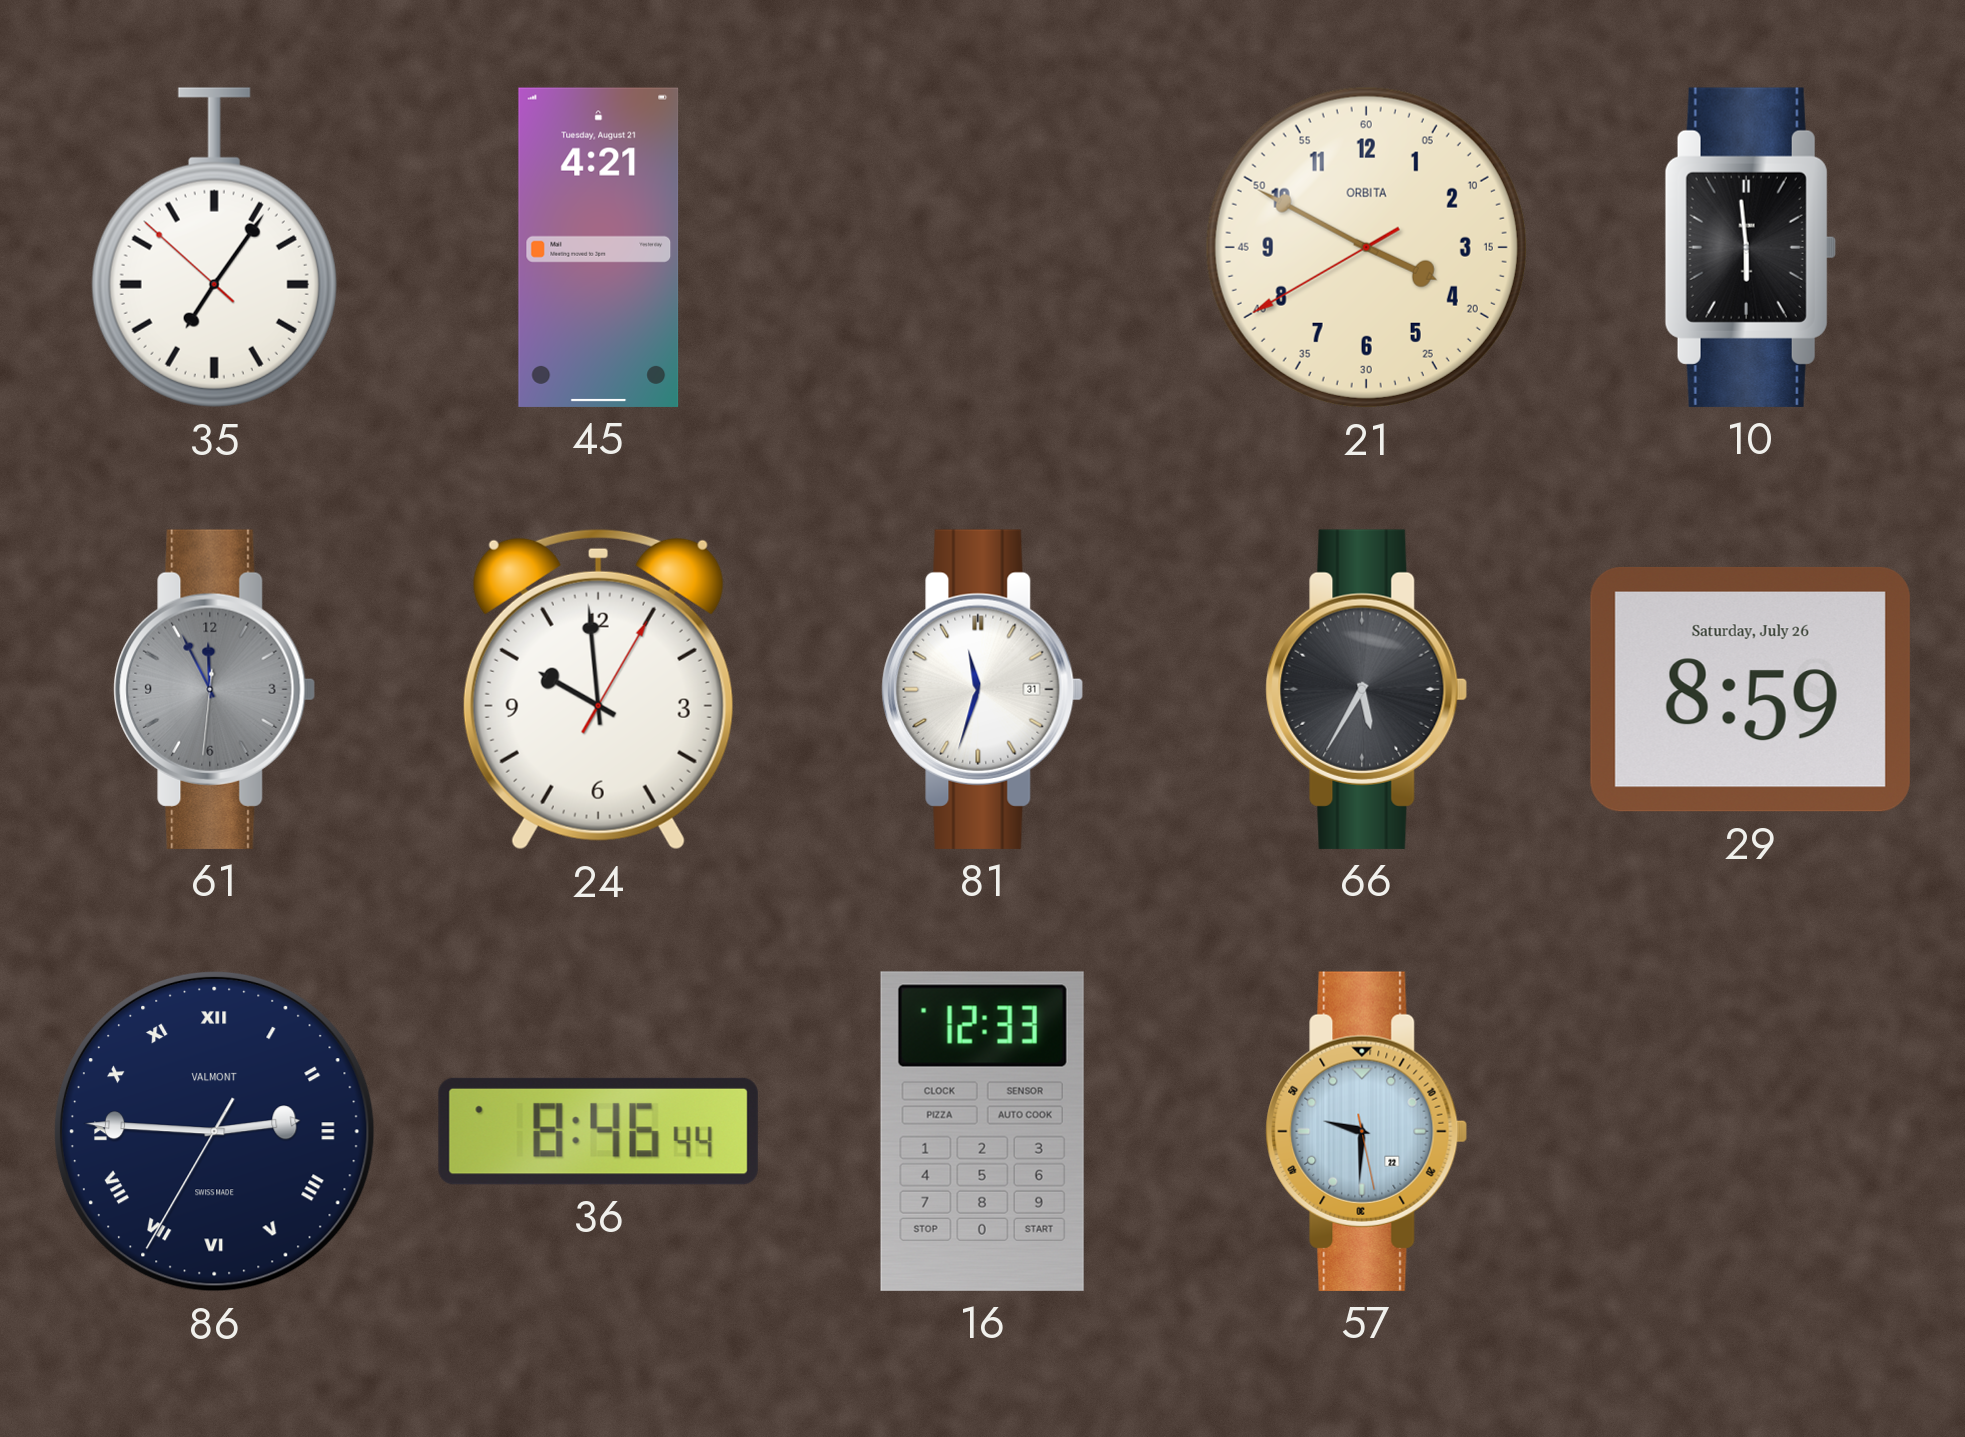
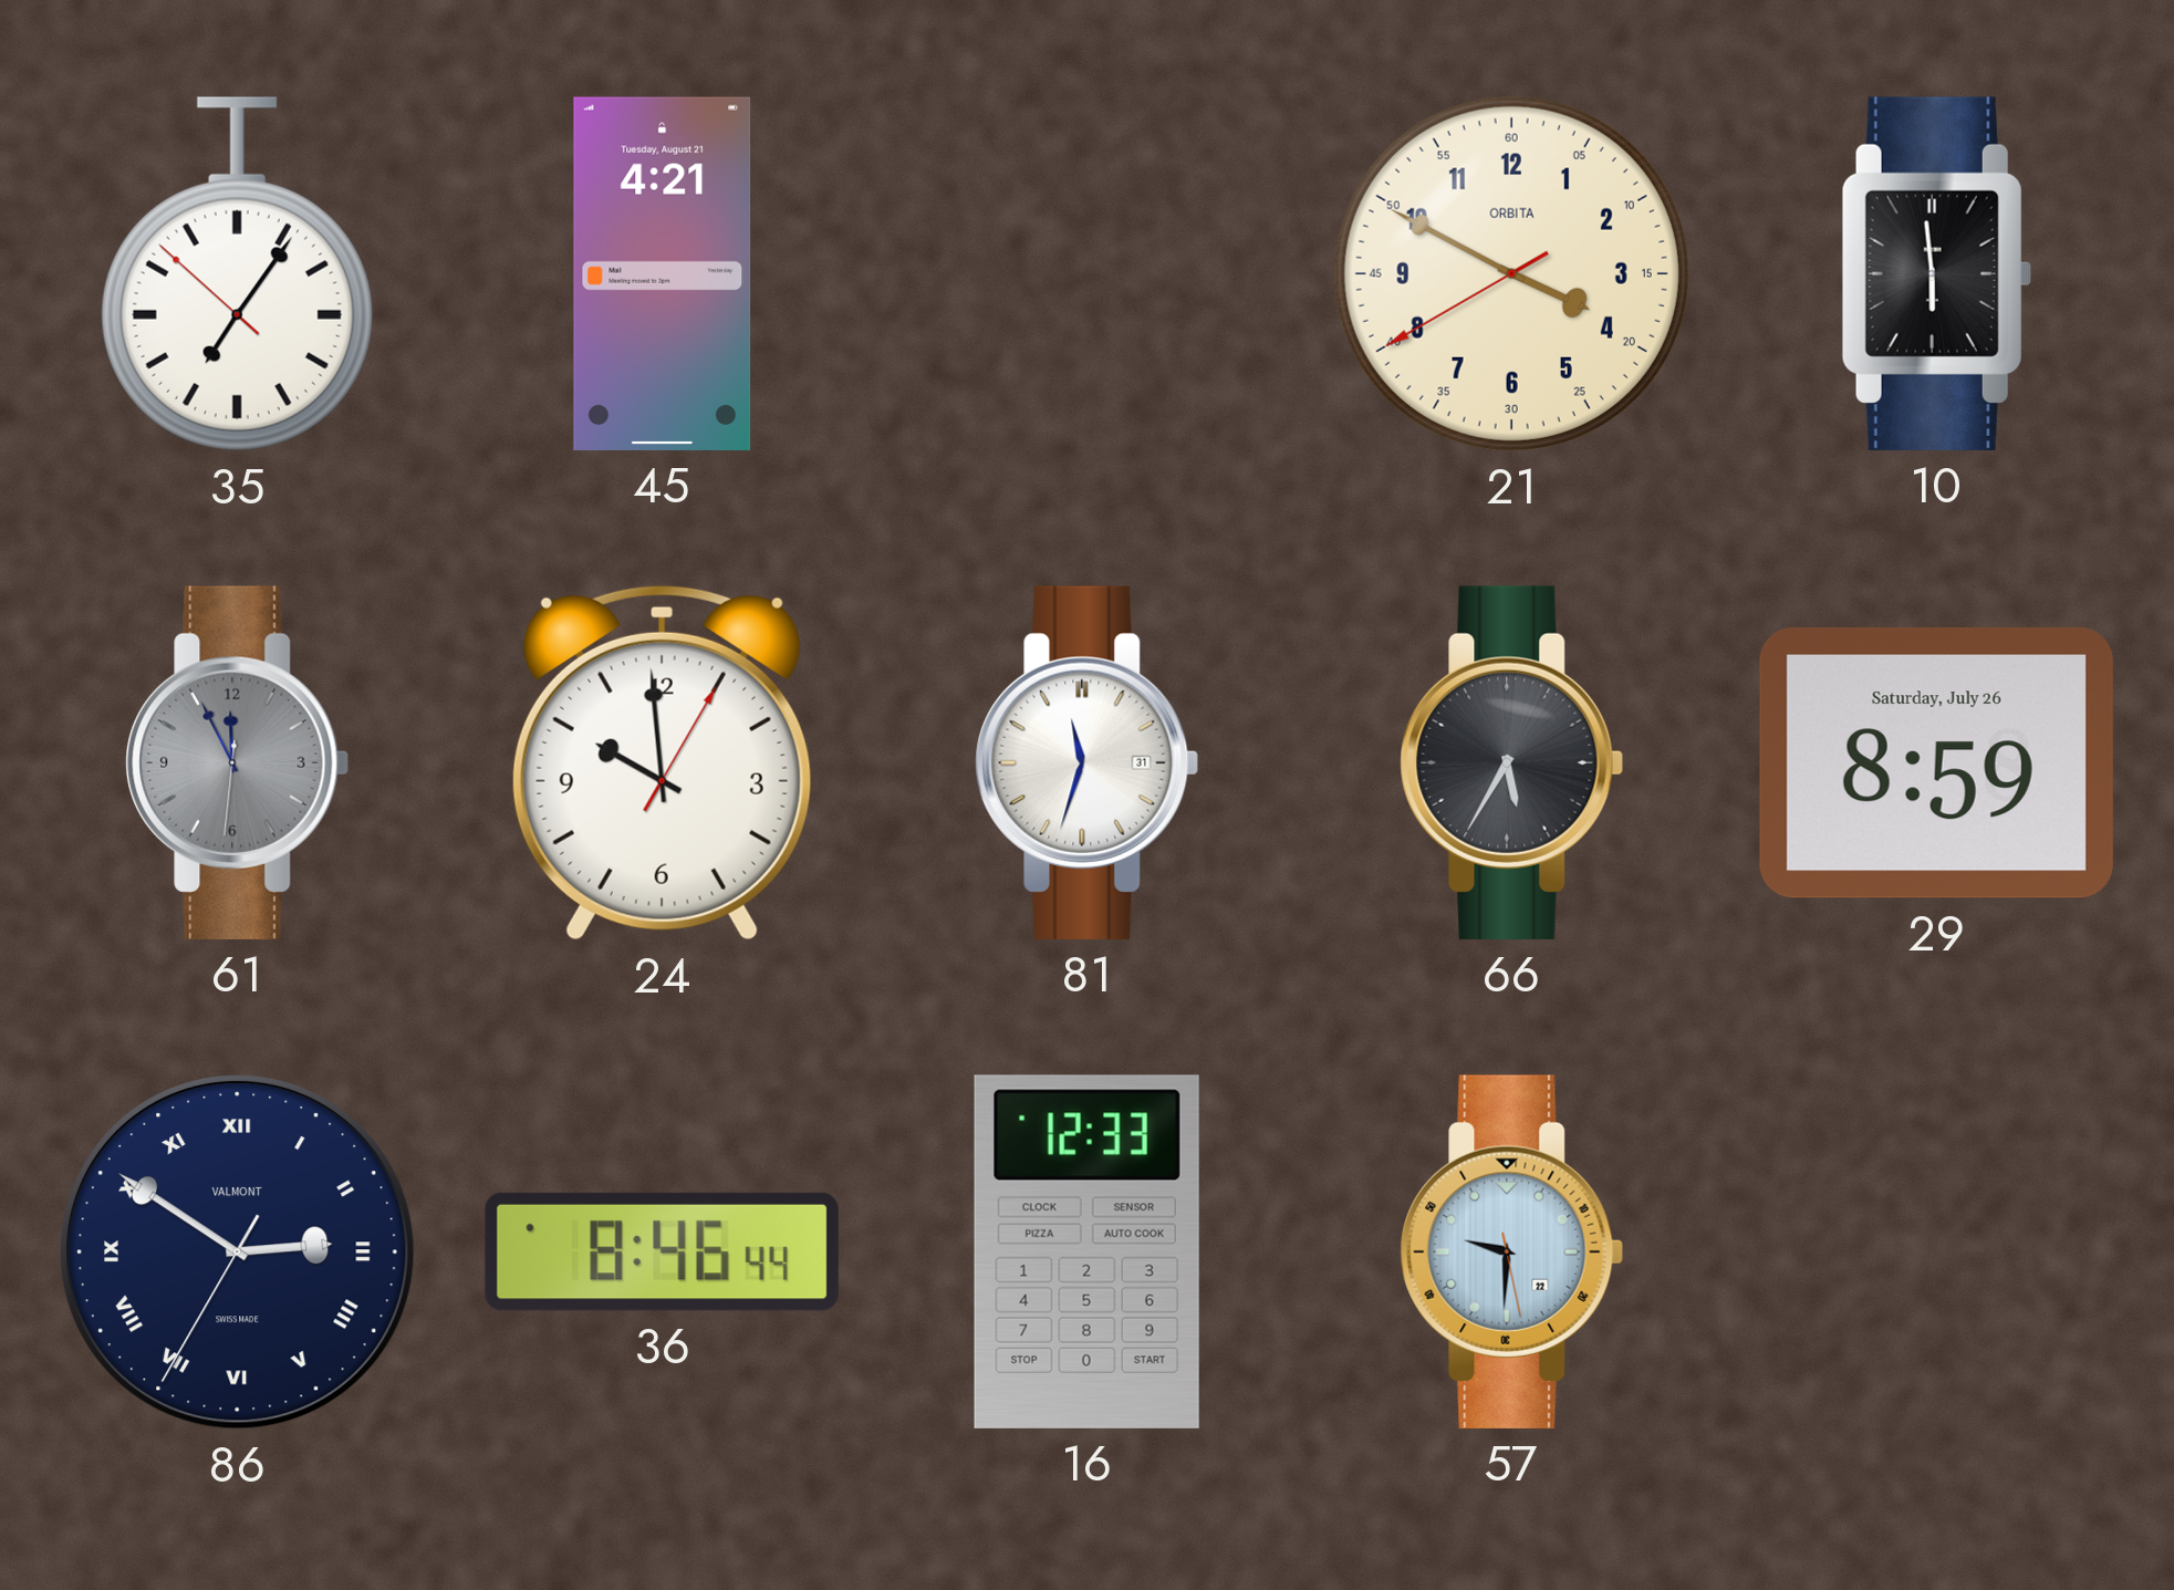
86: 2:45 -> 2:50
